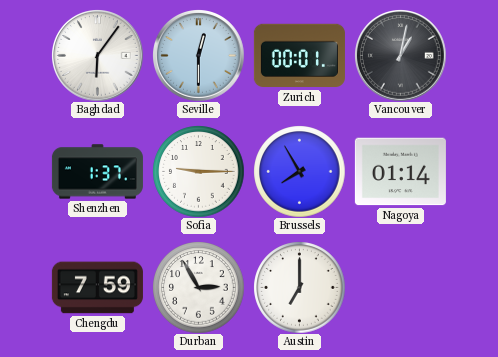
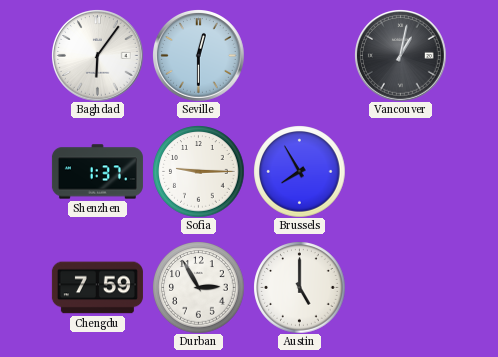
Zurich: 00:01 -> none
Nagoya: 01:14 -> none
Austin: 7:00 -> 5:00
